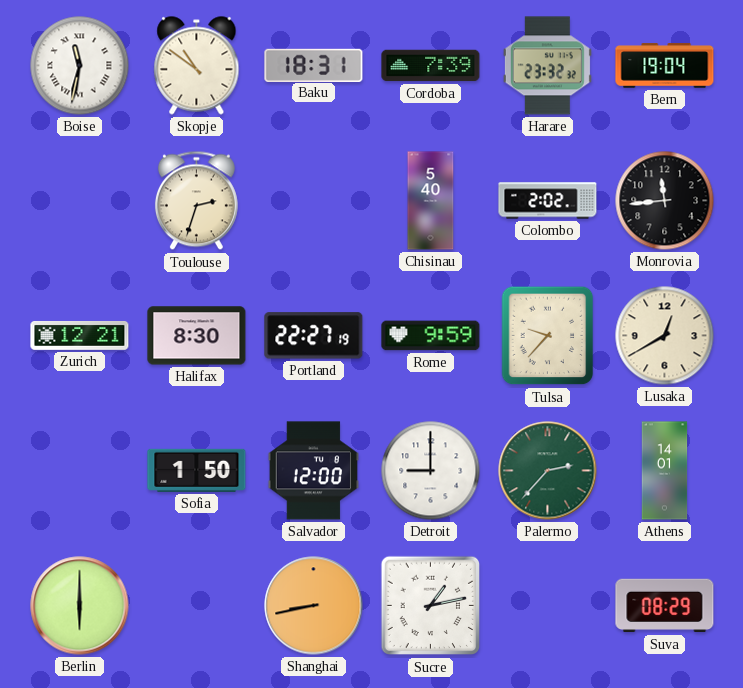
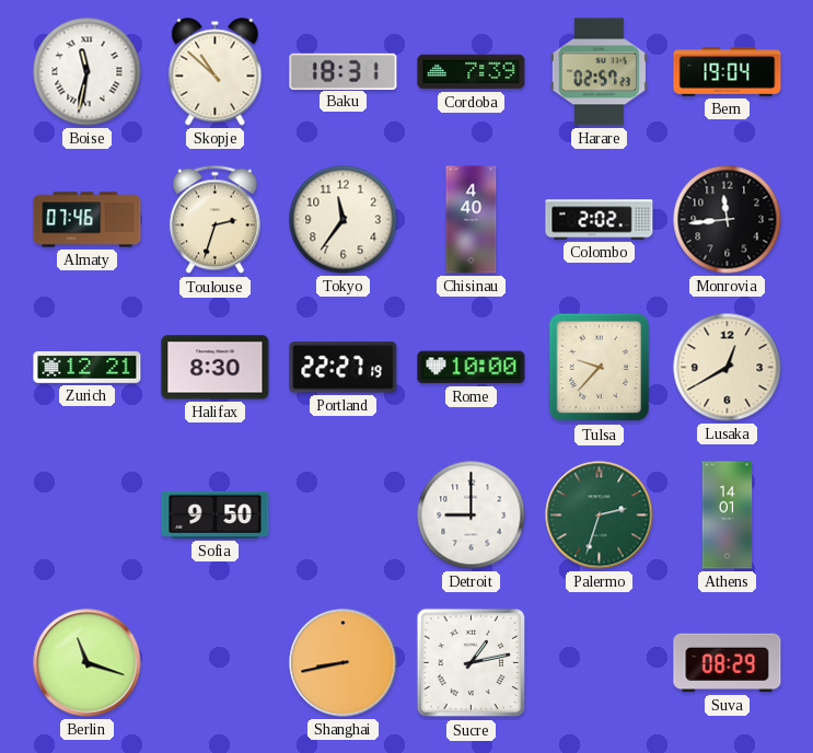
Skopje: 10:51 -> 10:52
Harare: 23:32 -> 02:57
Almaty: none -> 07:46
Tokyo: none -> 11:36
Chisinau: 5:40 -> 4:40
Rome: 9:59 -> 10:00
Sofia: 1:50 -> 9:50
Salvador: 12:00 -> none
Palermo: 2:37 -> 2:33
Berlin: 6:00 -> 11:18
